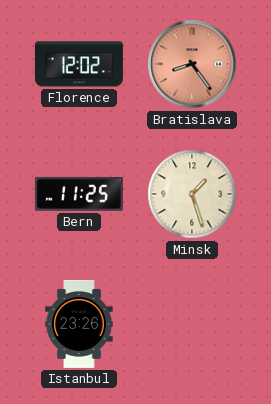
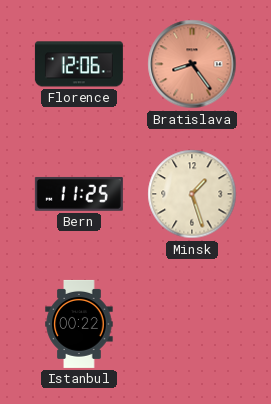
Florence: 12:02 -> 12:06
Istanbul: 23:26 -> 00:22
